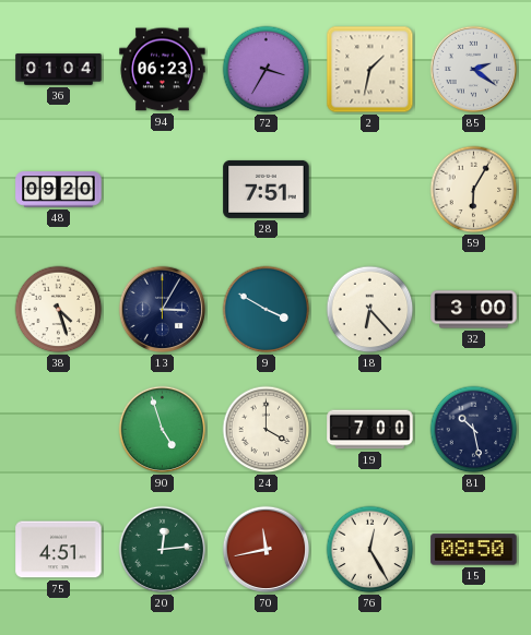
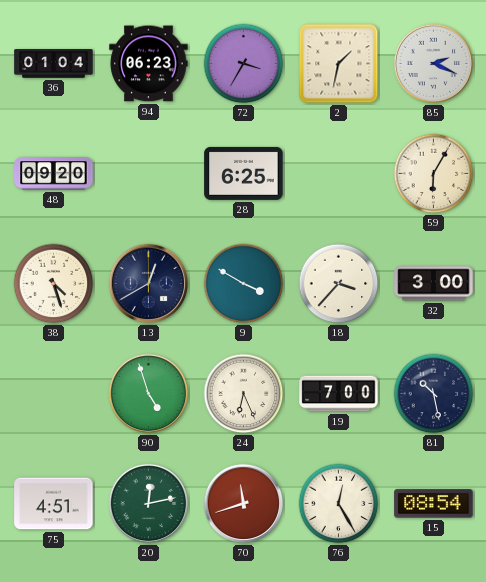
85: 2:21 -> 2:19
28: 7:51 -> 6:25
13: 3:05 -> 12:40
18: 6:23 -> 3:37
24: 4:00 -> 6:26
20: 12:14 -> 12:13
70: 11:43 -> 11:42
15: 08:50 -> 08:54
